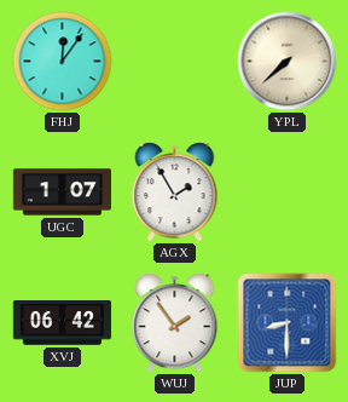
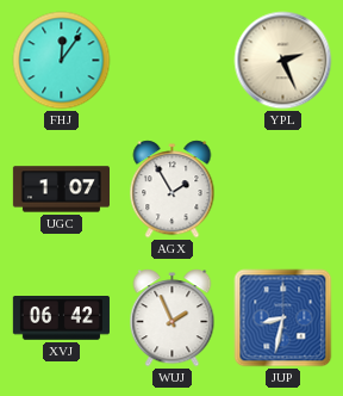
YPL: 7:38 -> 2:26
WUJ: 1:54 -> 1:56
JUP: 8:30 -> 8:32
